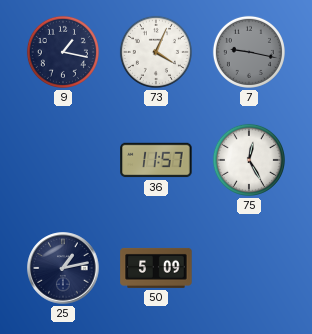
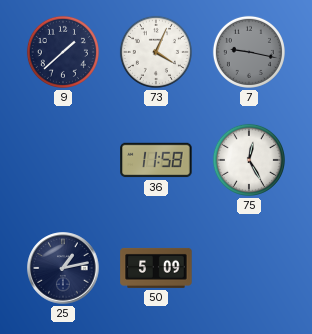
9: 1:17 -> 1:38
36: 11:57 -> 11:58
